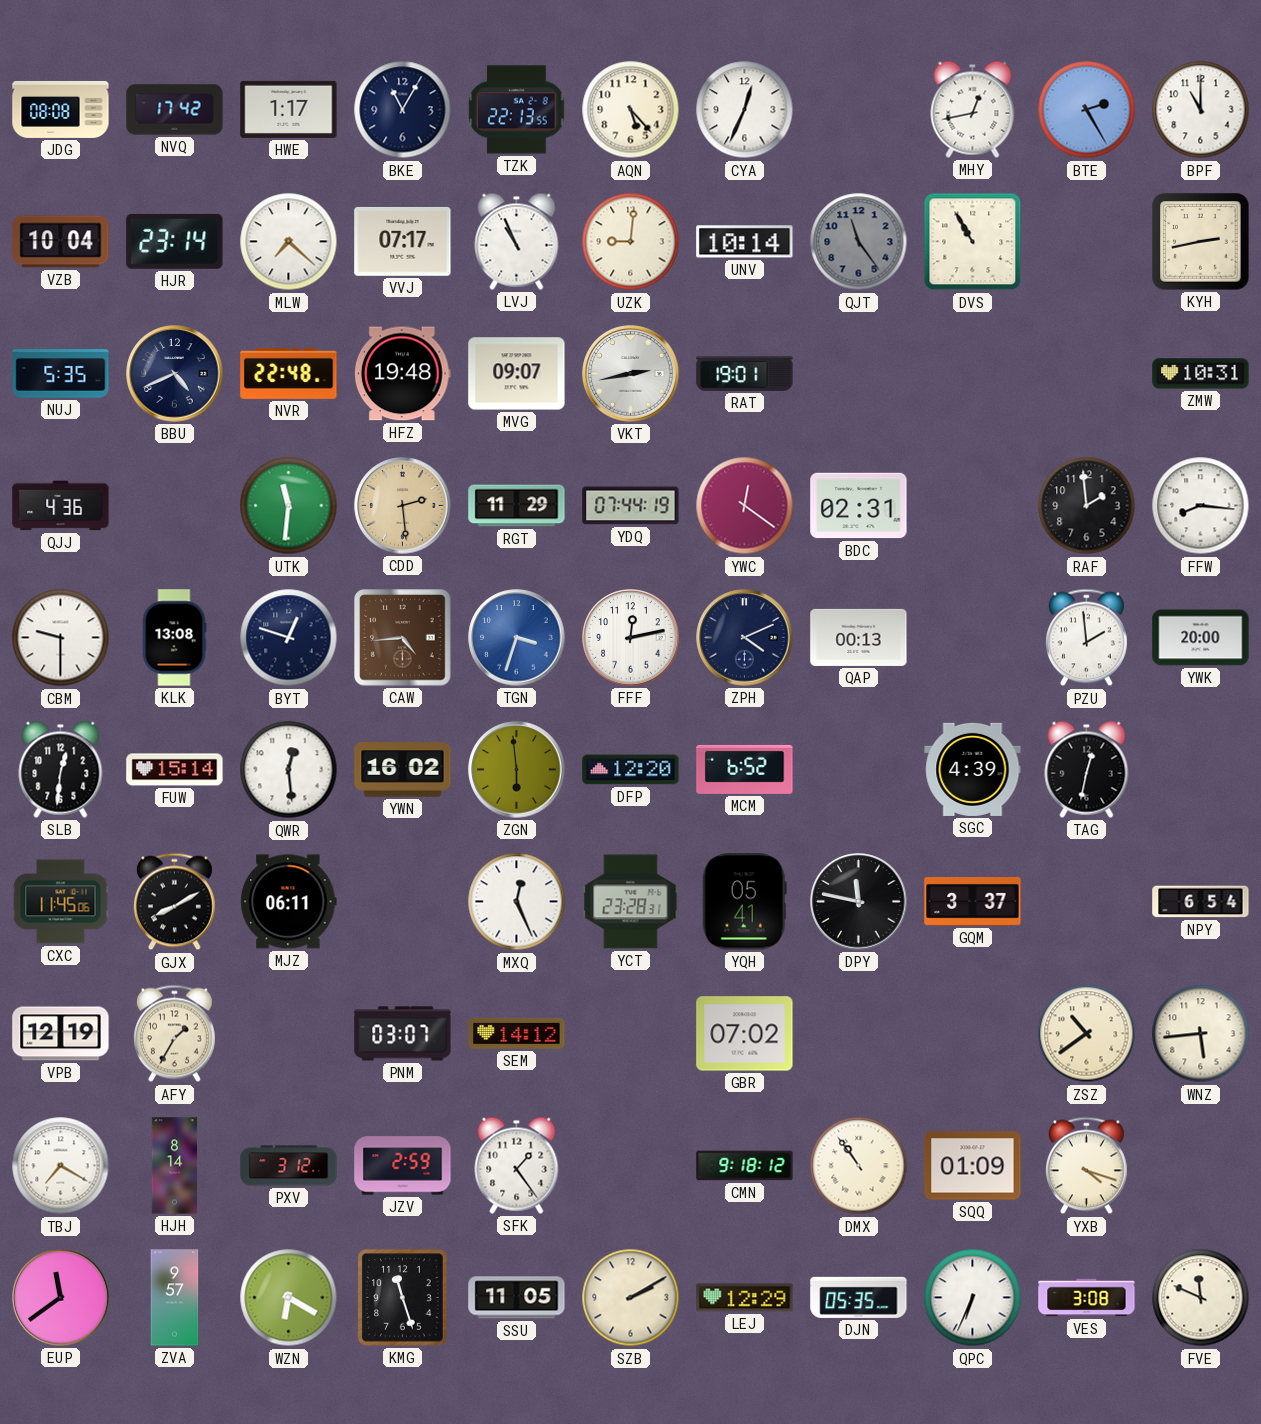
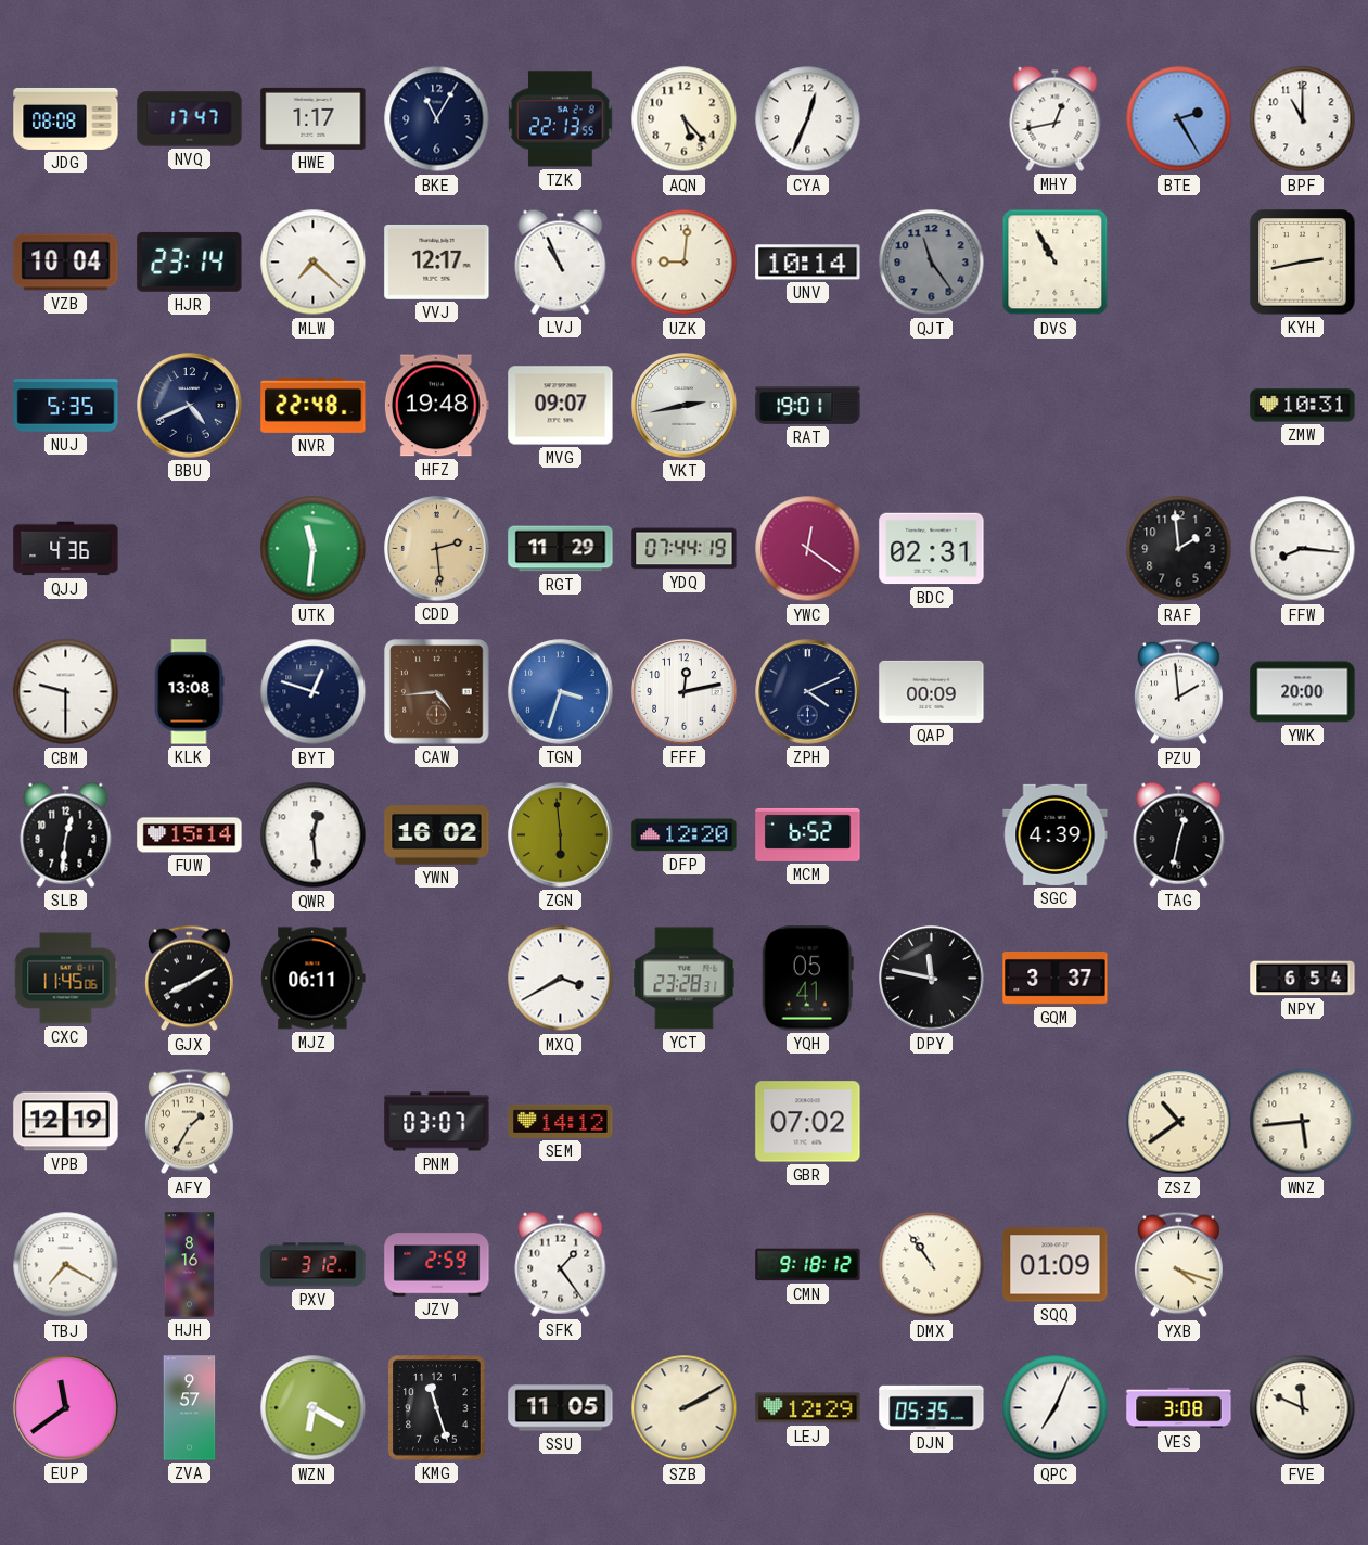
NVQ: 17:42 -> 17:47
VVJ: 07:17 -> 12:17
QAP: 00:13 -> 00:09
MXQ: 12:26 -> 3:40
HJH: 8:14 -> 8:16
QPC: 6:34 -> 7:04
